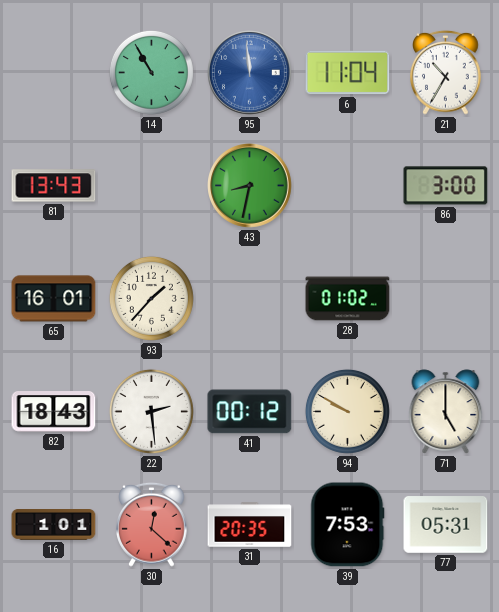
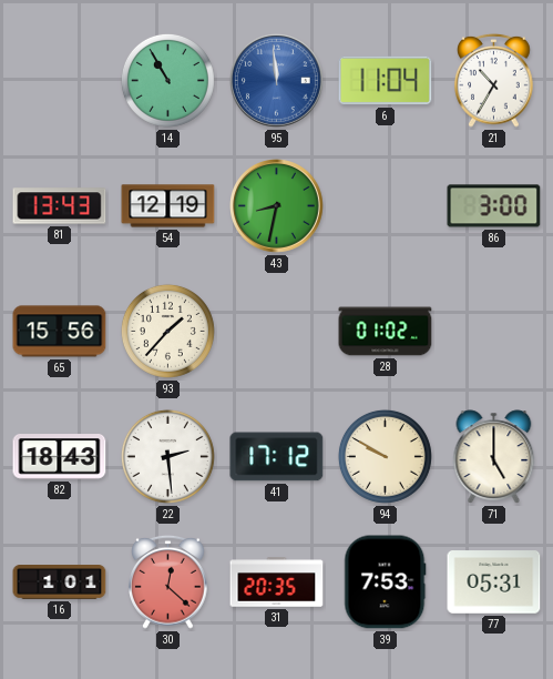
54: none -> 12:19
65: 16:01 -> 15:56
41: 00:12 -> 17:12
